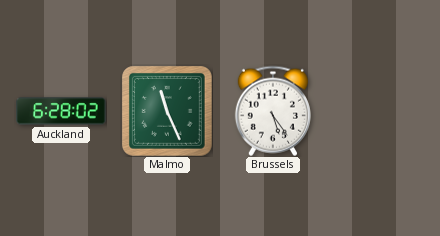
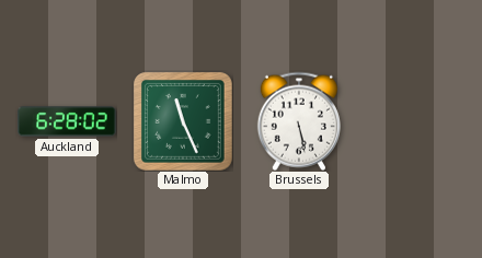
Brussels: 5:24 -> 5:28
